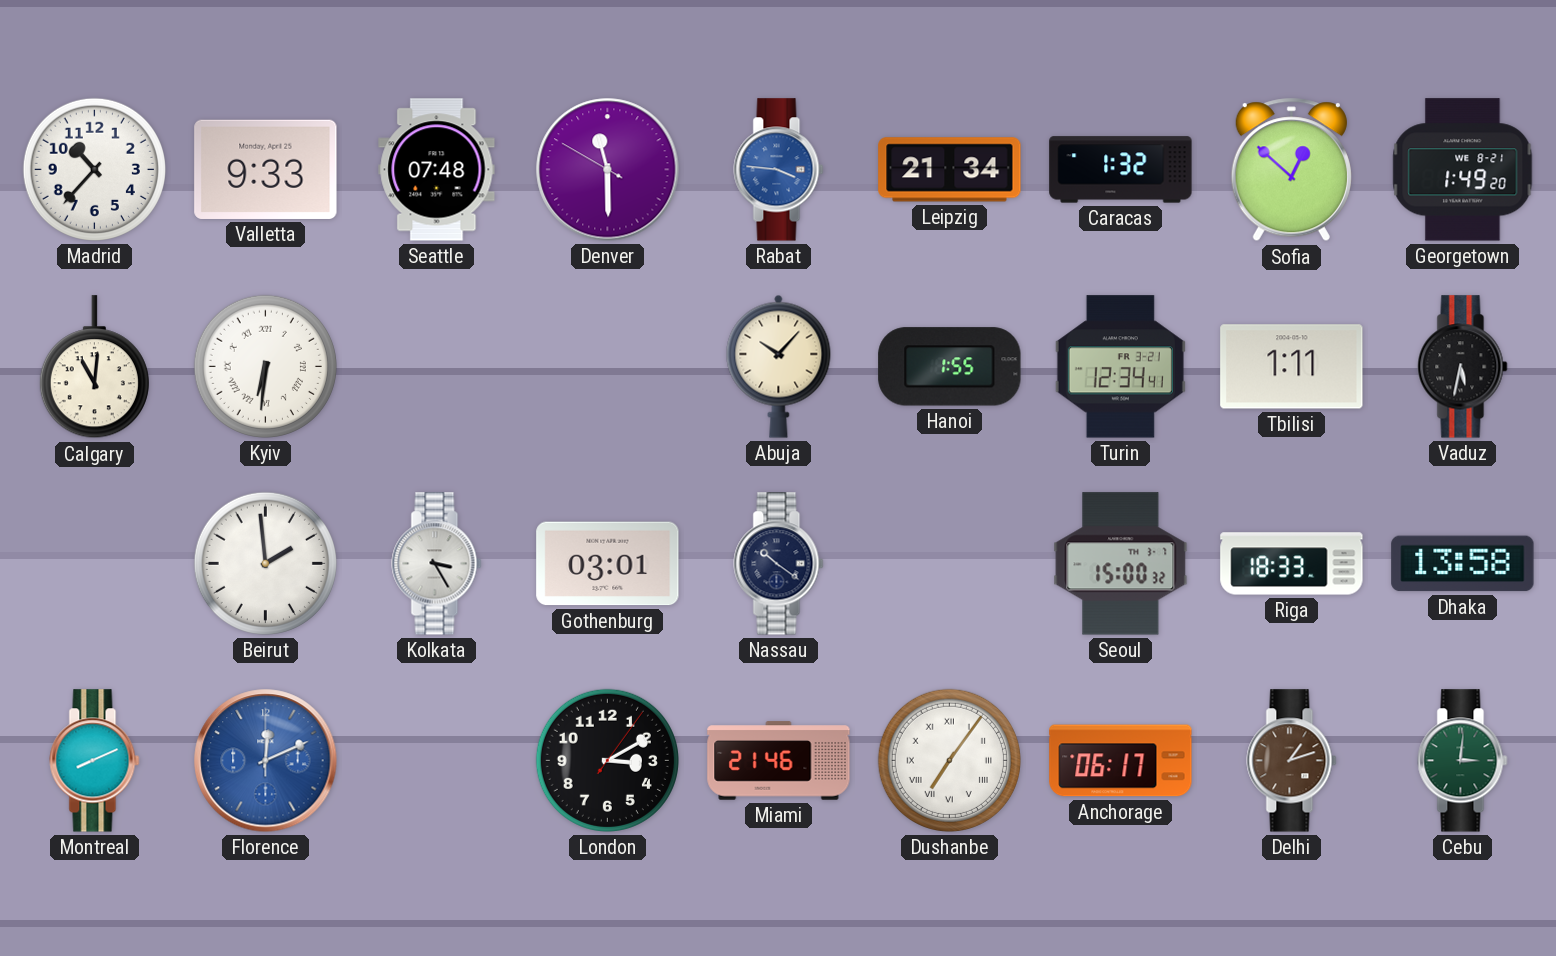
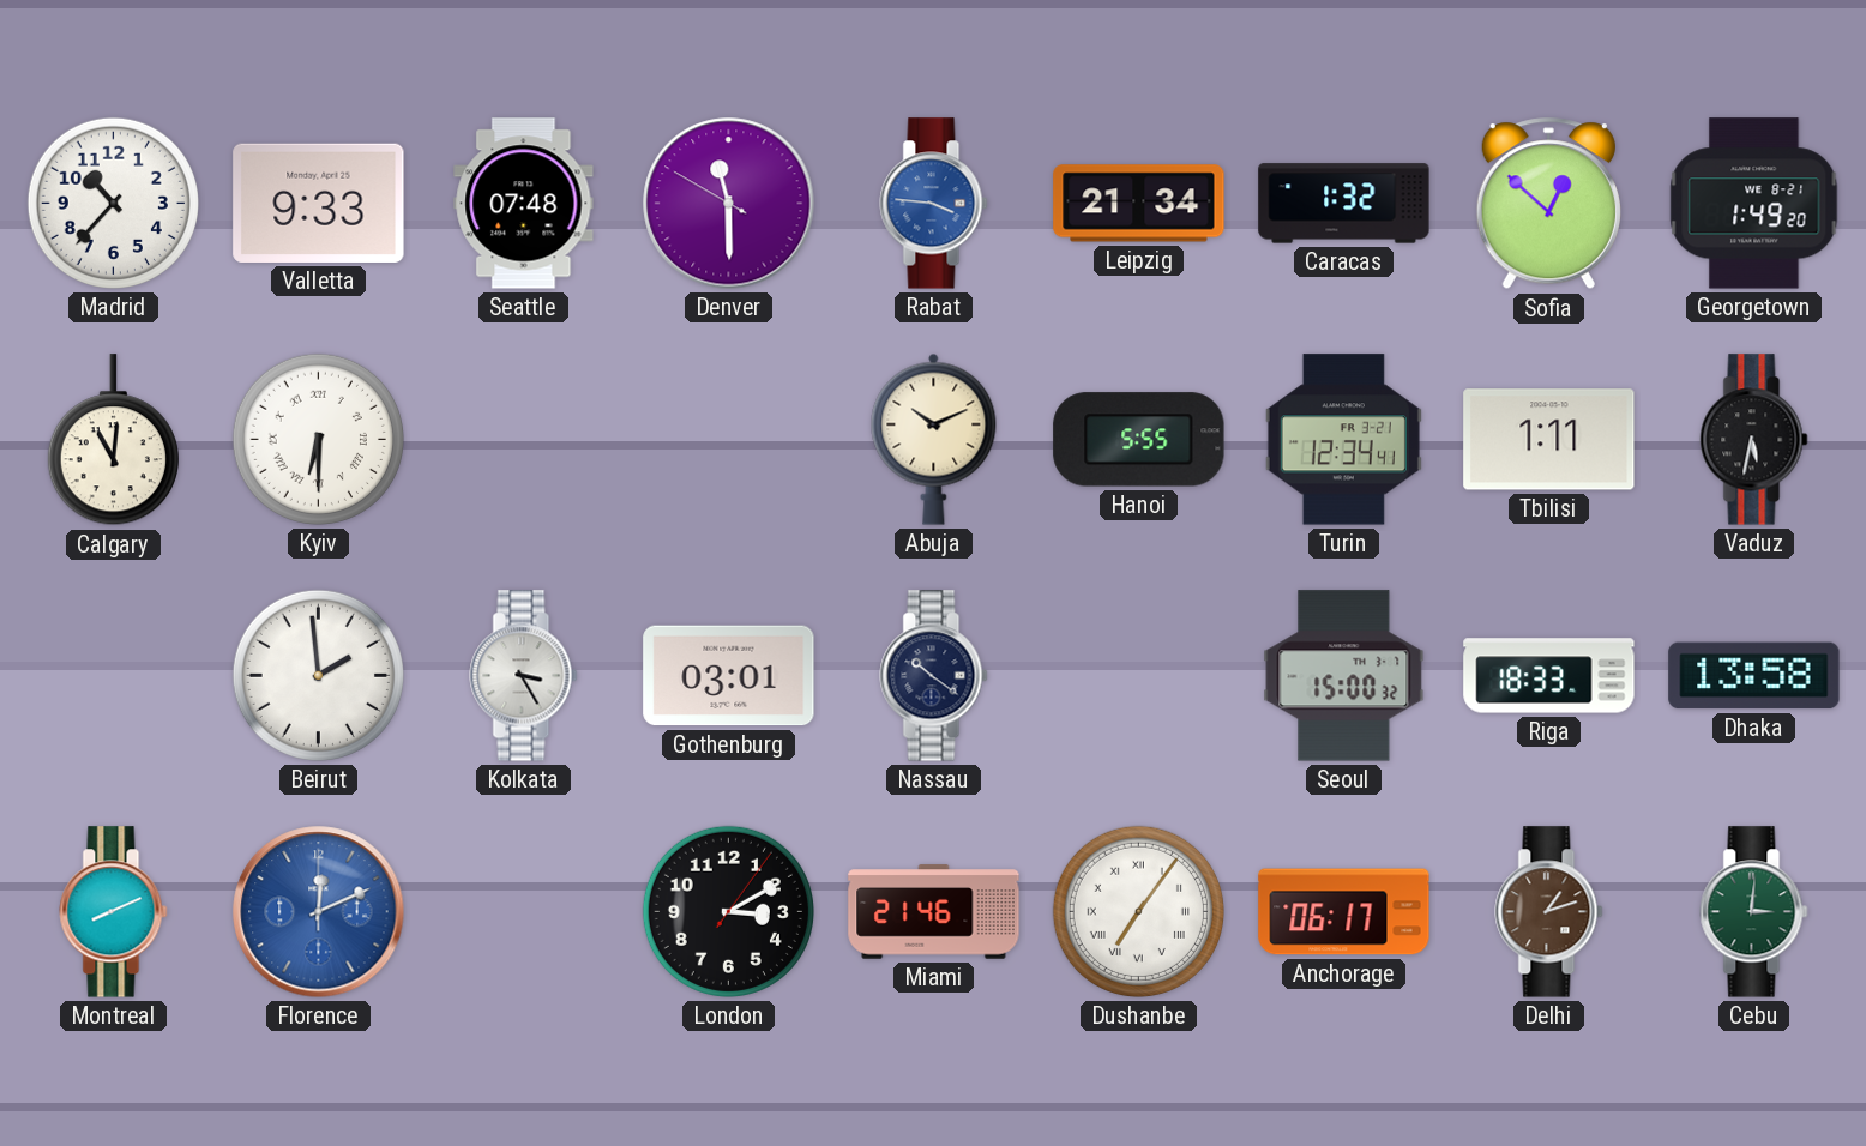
Kyiv: 6:31 -> 6:30
Abuja: 10:07 -> 10:11
Hanoi: 1:55 -> 5:55
